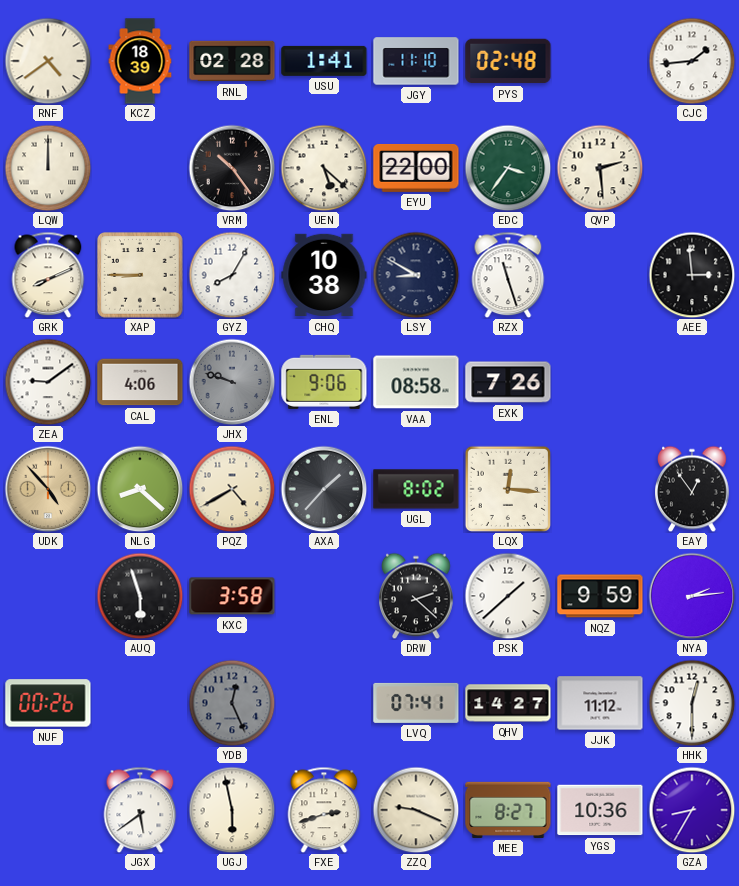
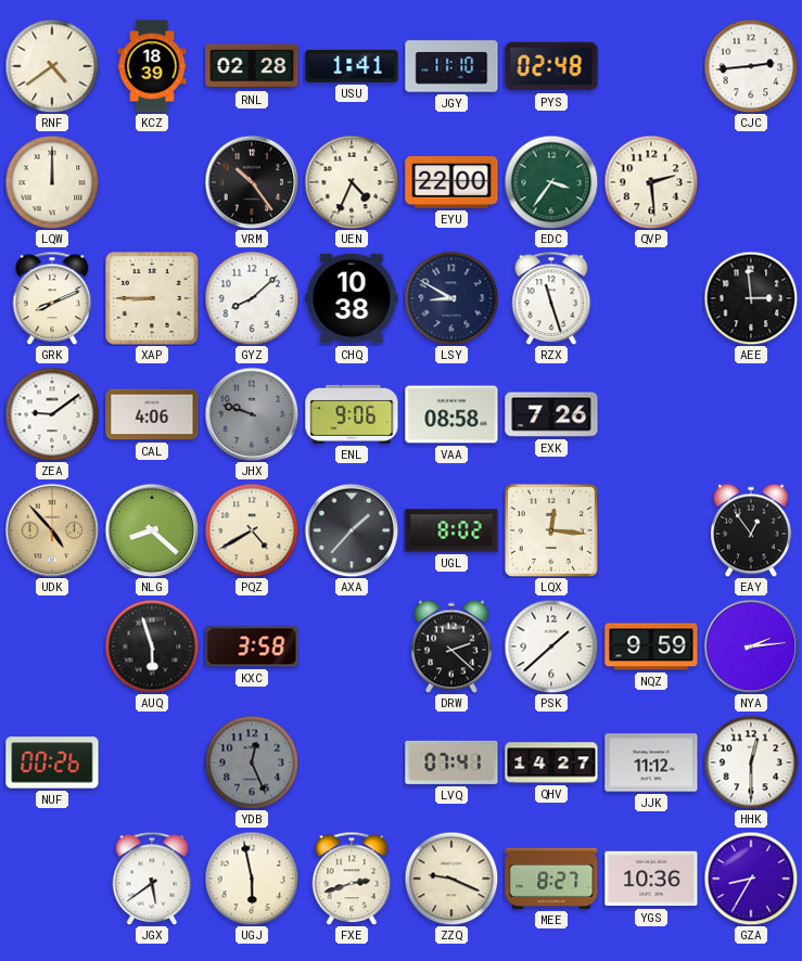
CJC: 1:44 -> 2:44
UEN: 5:22 -> 4:34
GYZ: 8:05 -> 8:08
